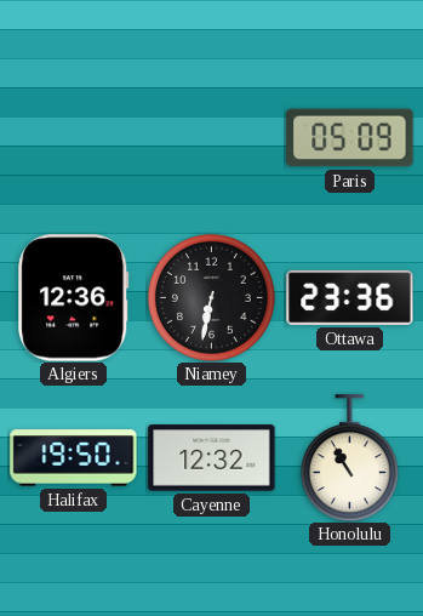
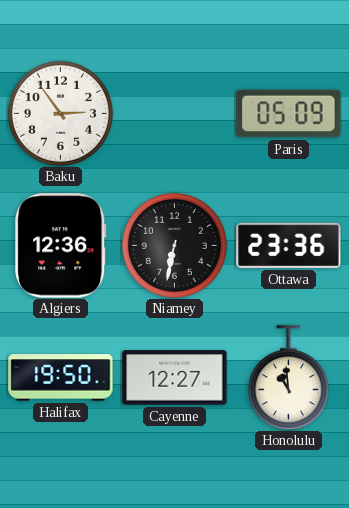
Baku: none -> 2:54
Cayenne: 12:32 -> 12:27
Honolulu: 10:55 -> 10:59
